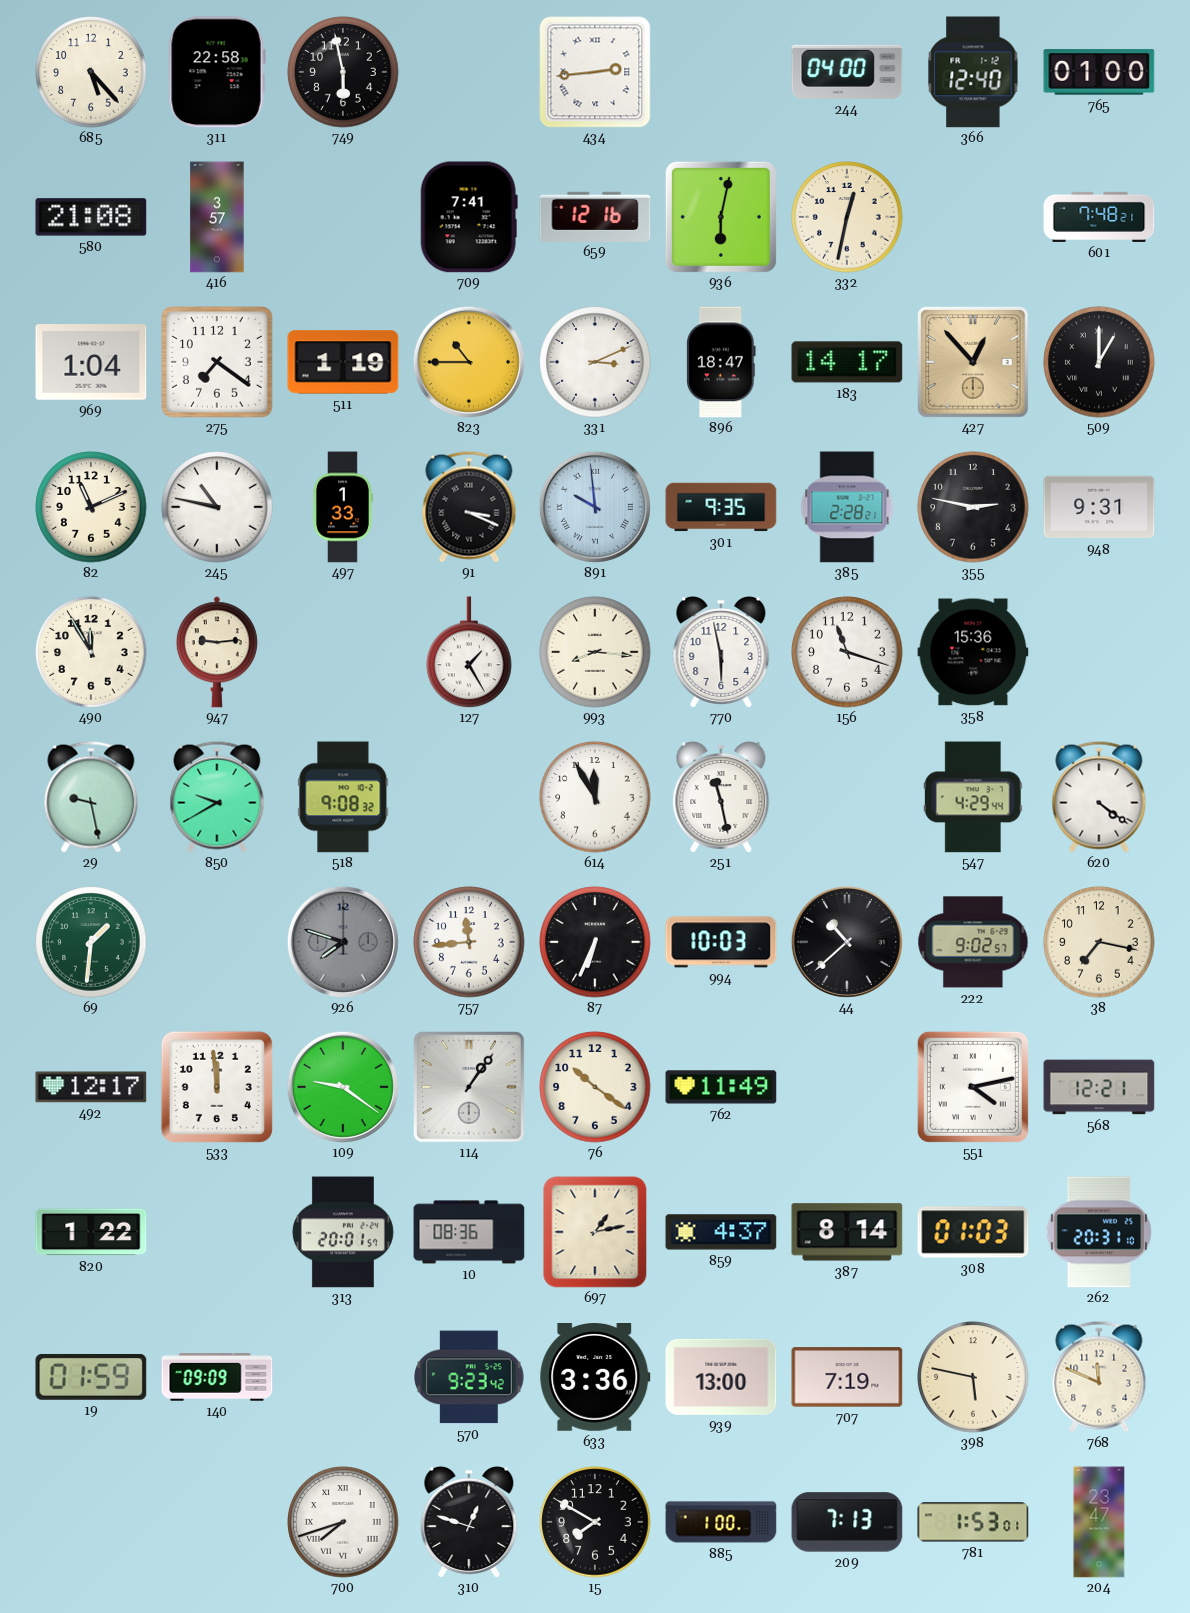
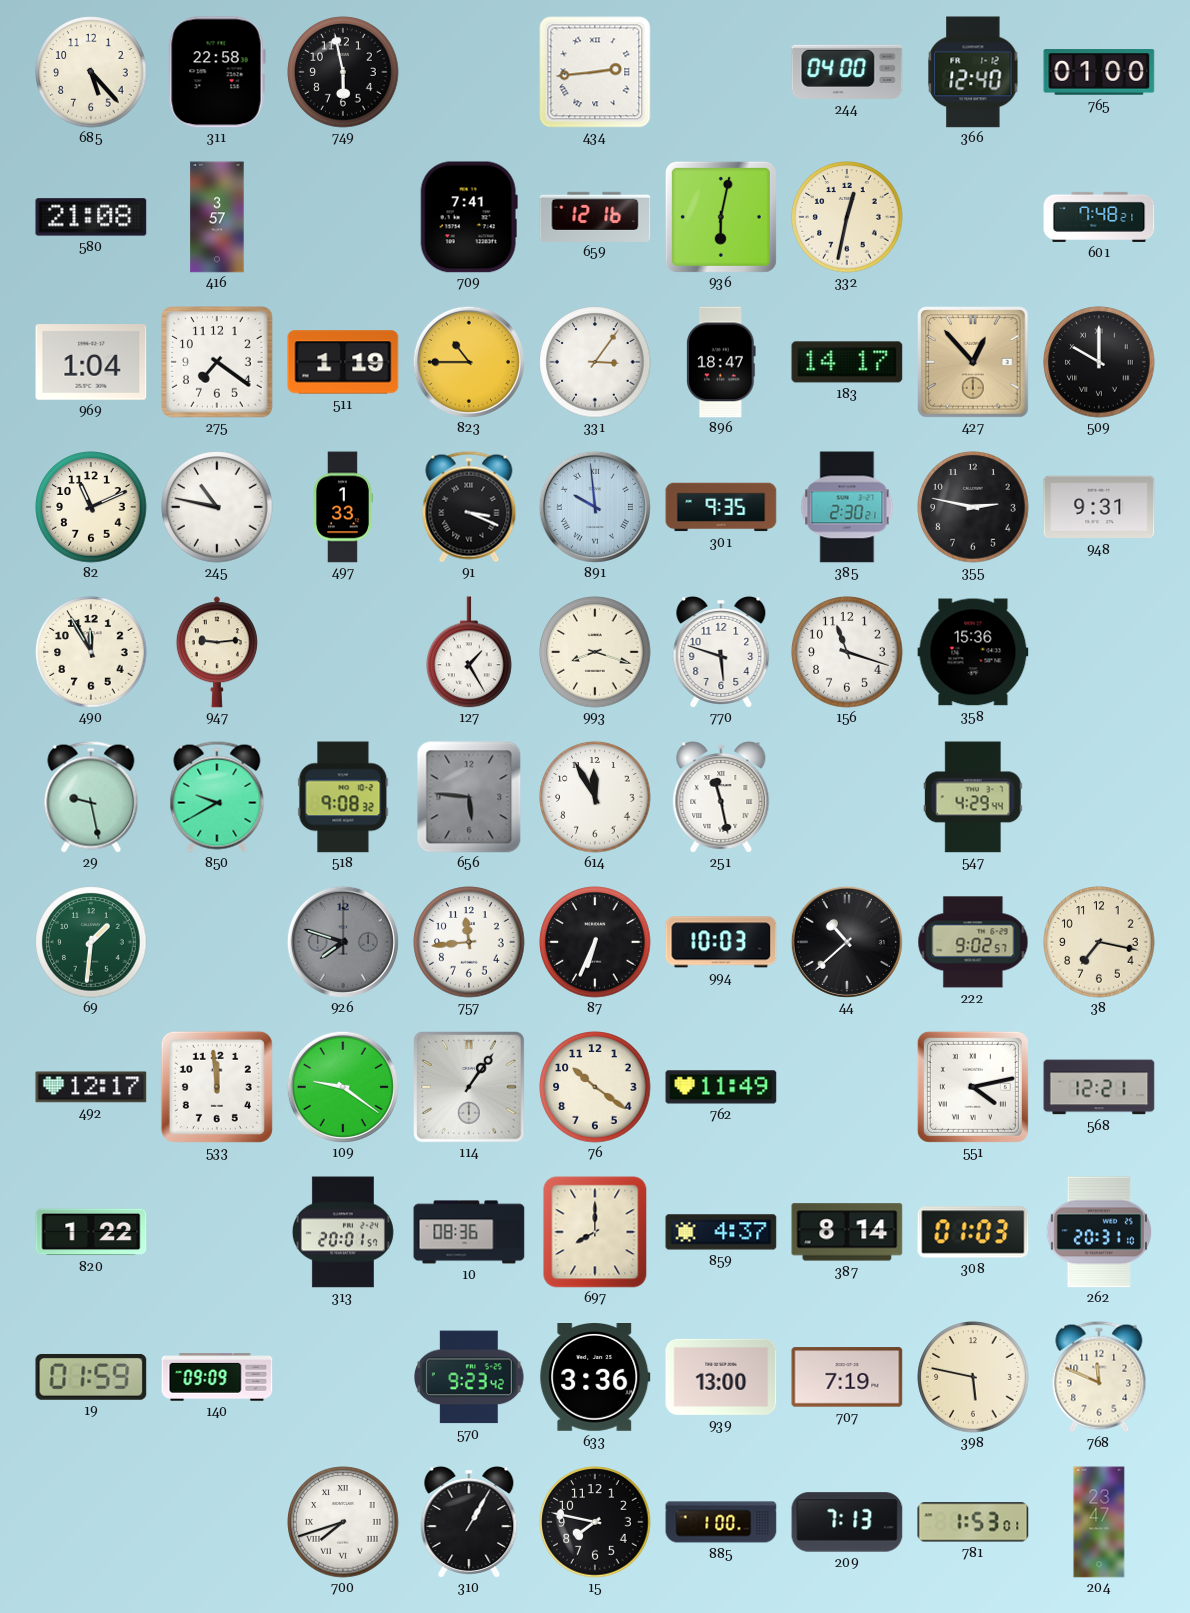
331: 3:11 -> 3:06
509: 1:00 -> 10:00
385: 2:28 -> 2:30
993: 8:16 -> 8:18
770: 5:58 -> 5:48
656: none -> 5:46
620: 4:21 -> none
697: 1:13 -> 8:00
310: 12:48 -> 1:05
15: 7:50 -> 7:47
